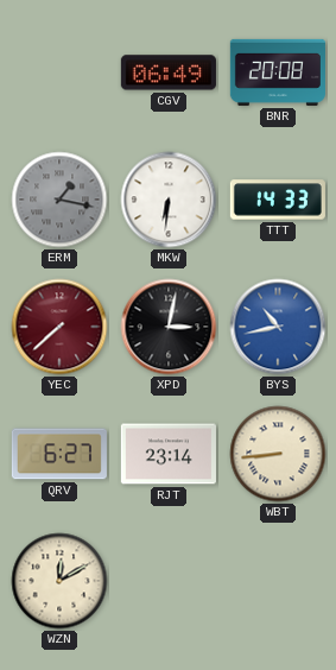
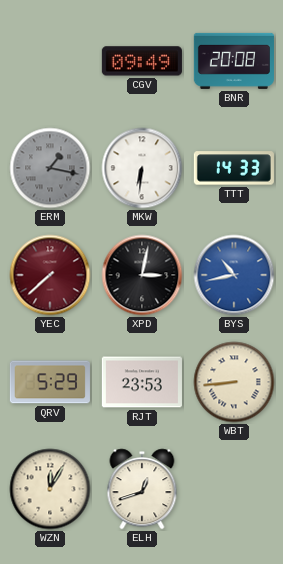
CGV: 06:49 -> 09:49
QRV: 6:27 -> 5:29
RJT: 23:14 -> 23:53
WZN: 12:10 -> 12:05
ELH: none -> 12:42
